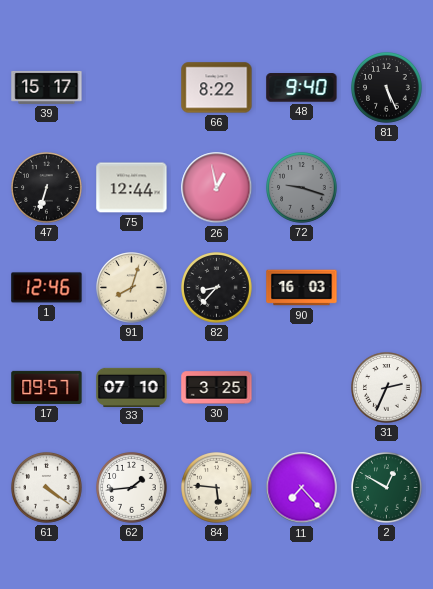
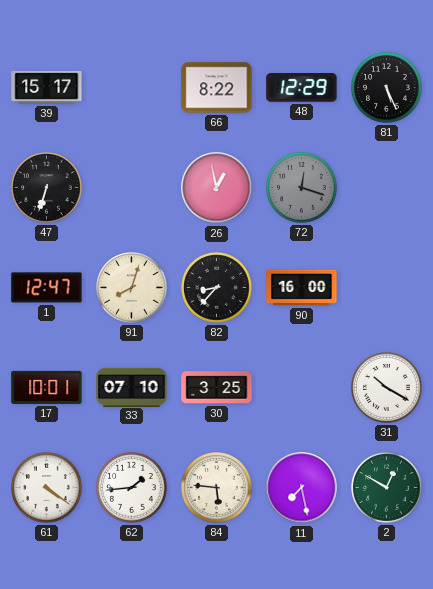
48: 9:40 -> 12:29
75: 12:44 -> none
72: 9:18 -> 12:18
1: 12:46 -> 12:47
90: 16:03 -> 16:00
17: 09:57 -> 10:01
31: 2:34 -> 10:20
11: 7:23 -> 7:28
